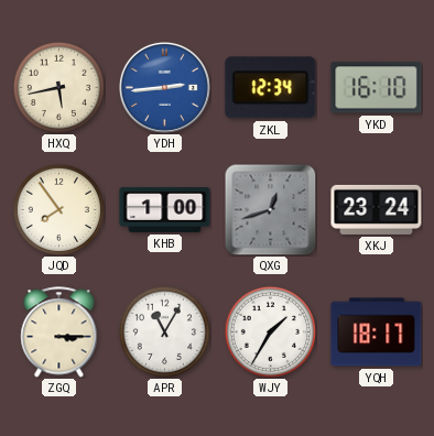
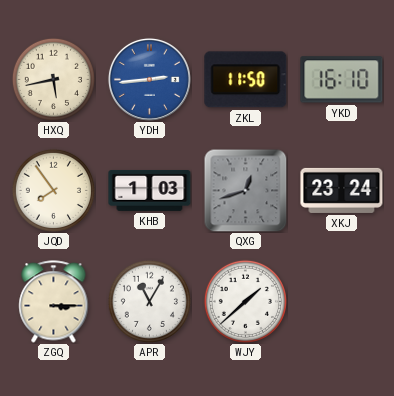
ZKL: 12:34 -> 11:50
KHB: 1:00 -> 1:03
WJY: 1:35 -> 1:38
YQH: 18:17 -> none
